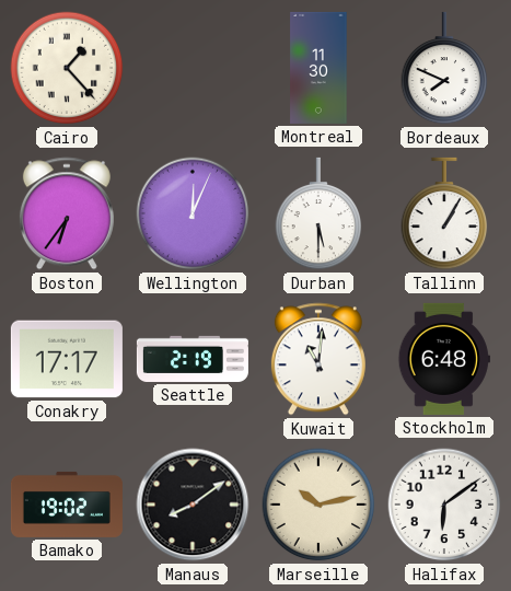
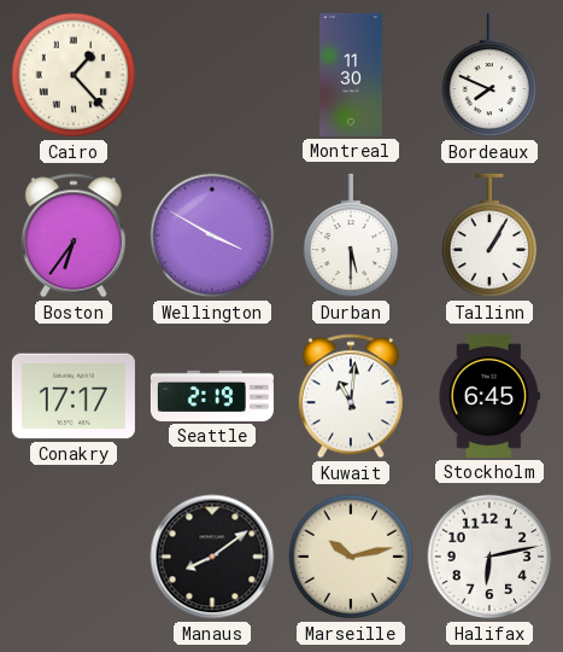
Wellington: 12:04 -> 3:50
Stockholm: 6:48 -> 6:45
Bamako: 19:02 -> none
Halifax: 6:09 -> 6:13
